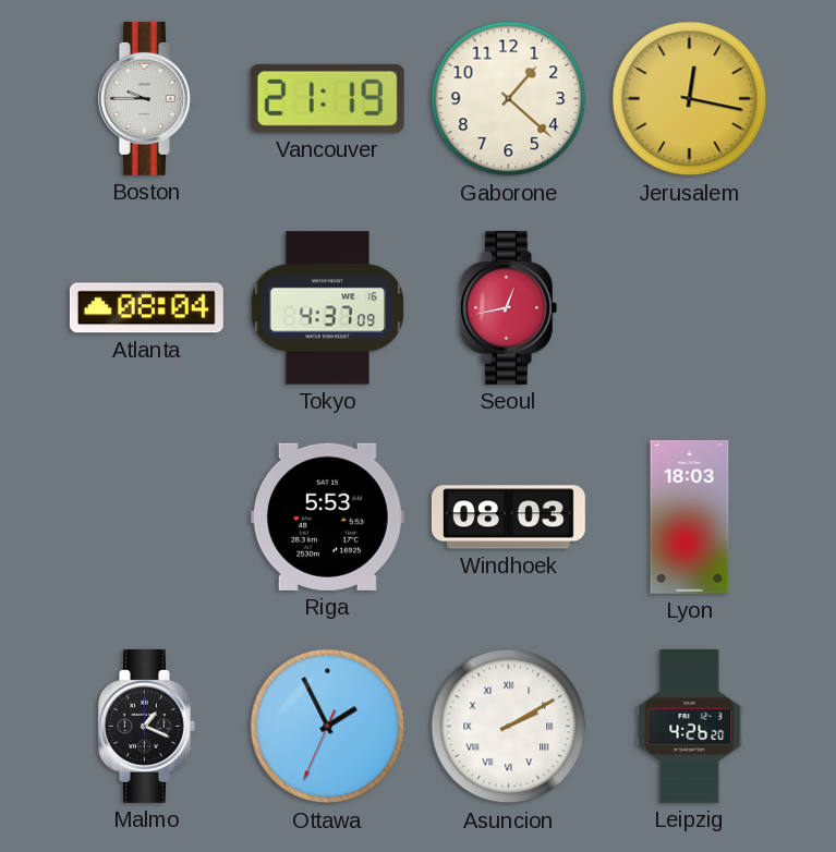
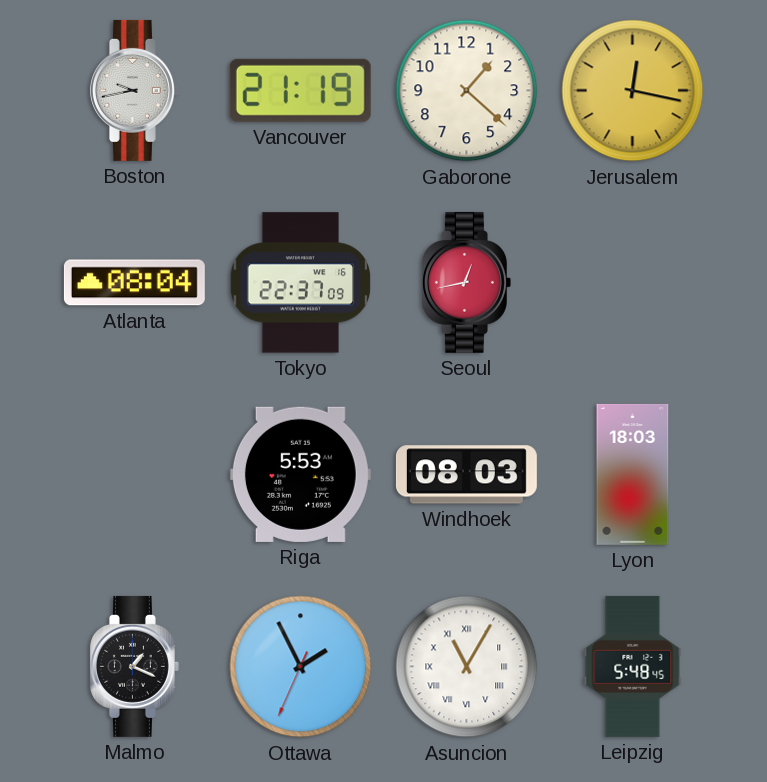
Boston: 9:45 -> 9:43
Tokyo: 4:37 -> 22:37
Asuncion: 2:10 -> 11:05
Leipzig: 4:26 -> 5:48
